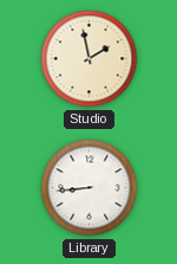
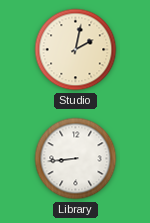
Studio: 1:58 -> 2:02
